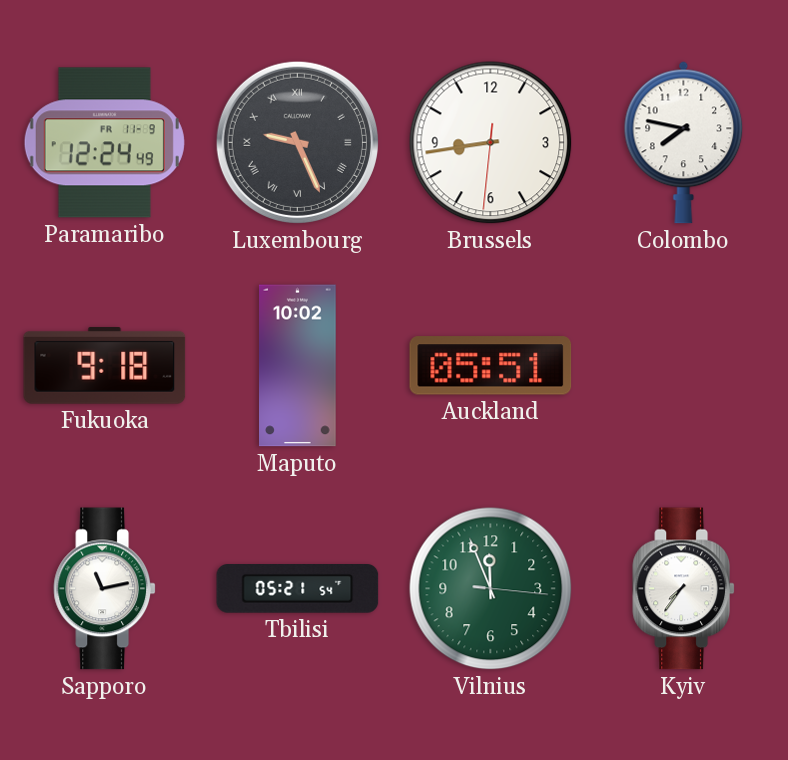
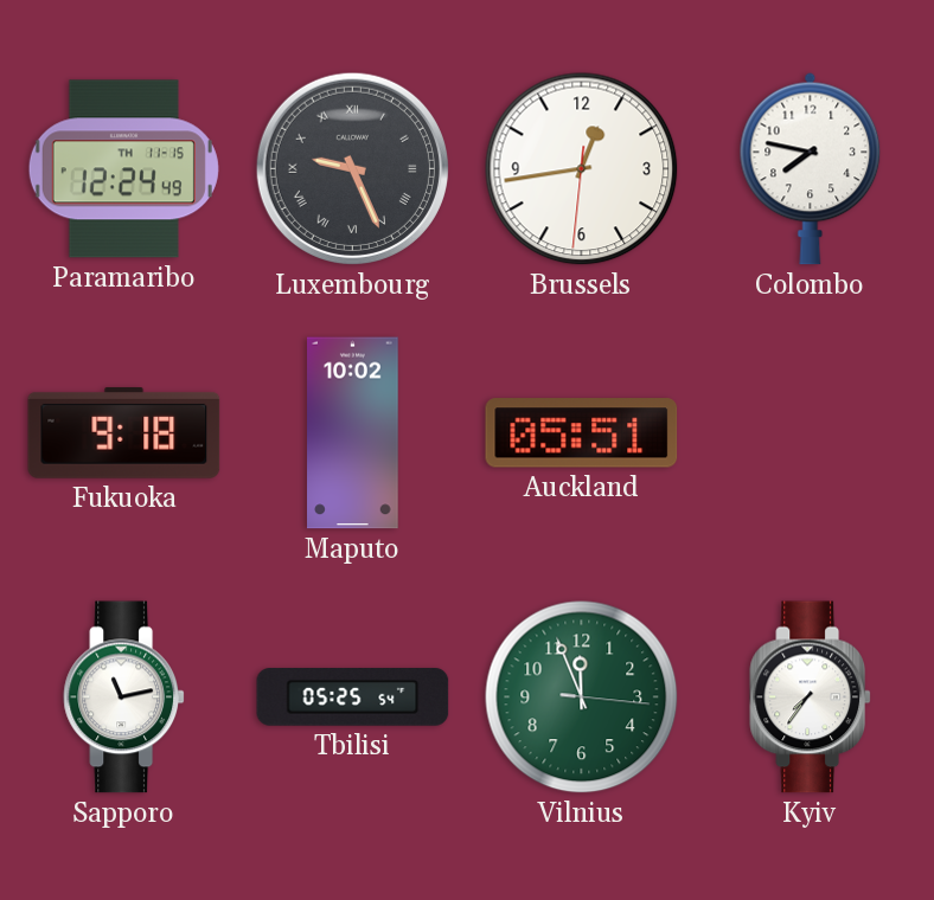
Paramaribo date: FR 11-9 -> TH 11-15
Brussels: 8:43 -> 12:43
Tbilisi: 05:21 -> 05:25
